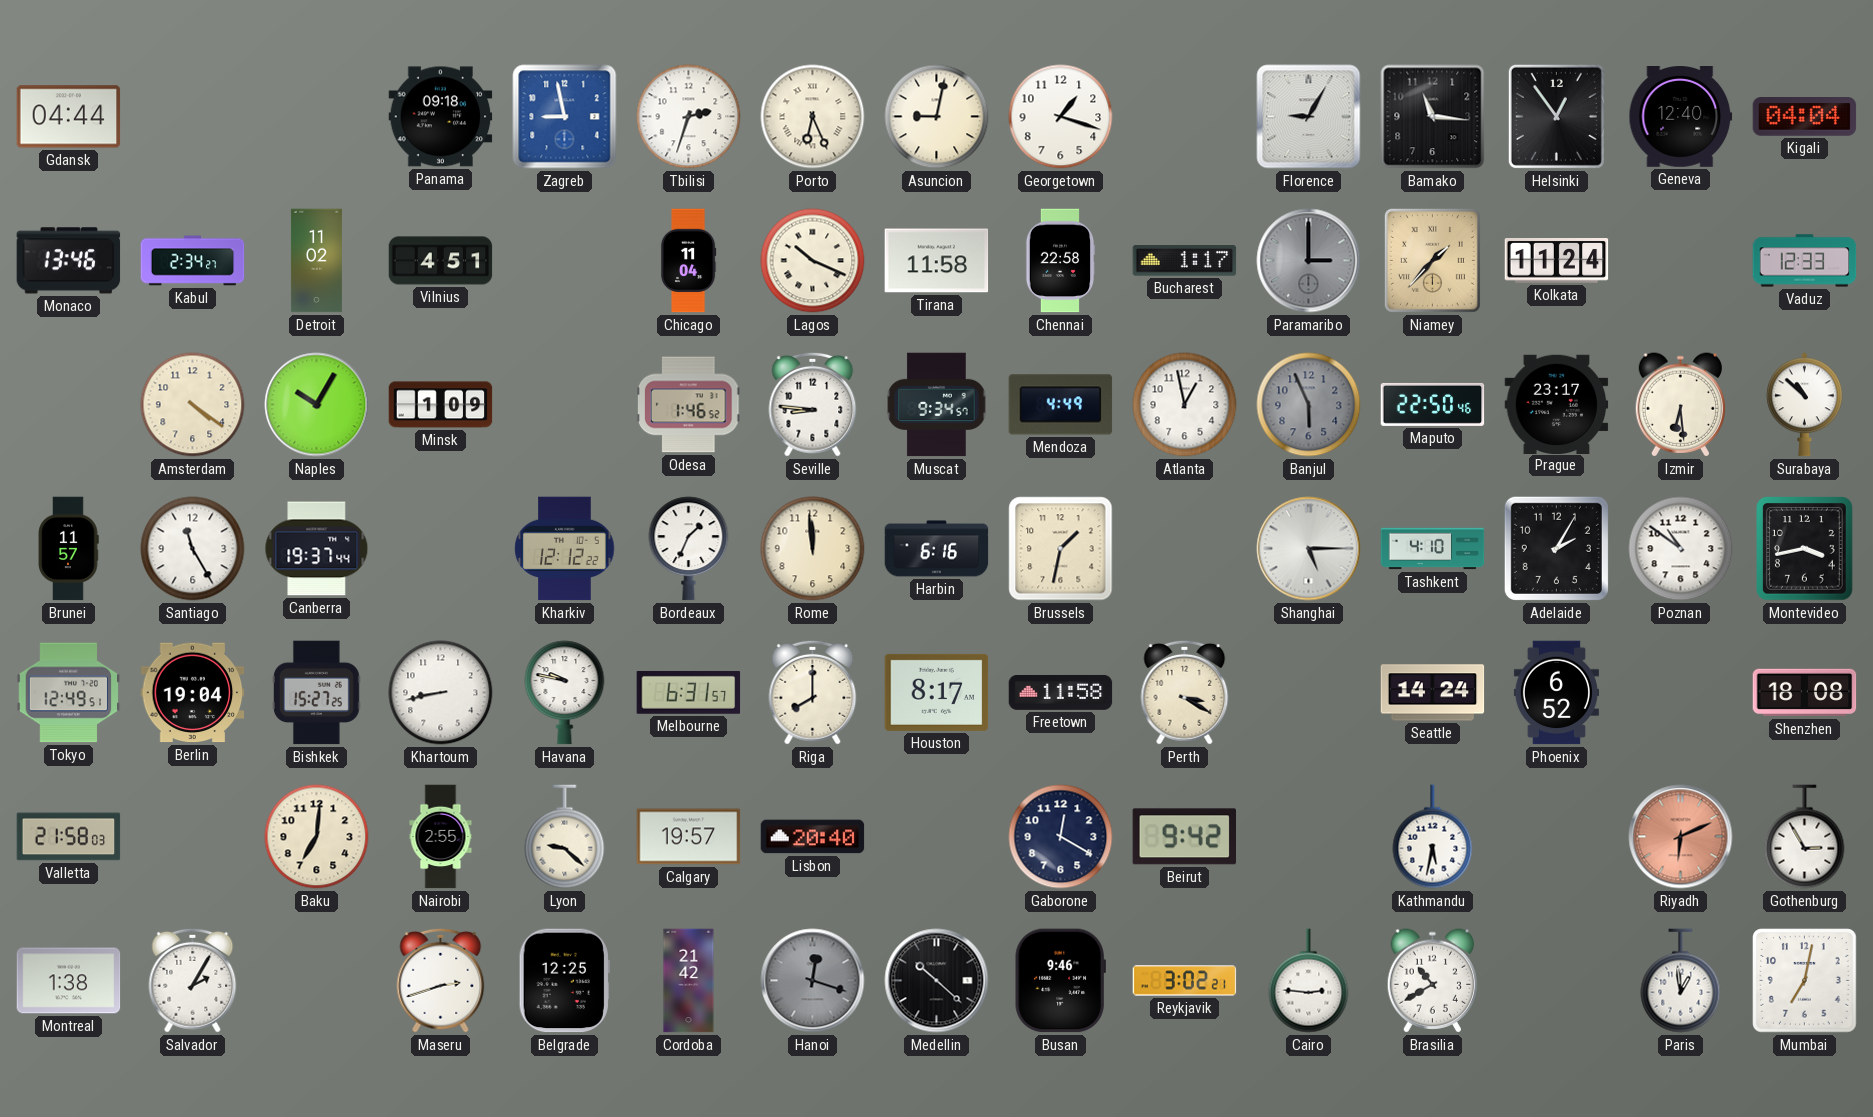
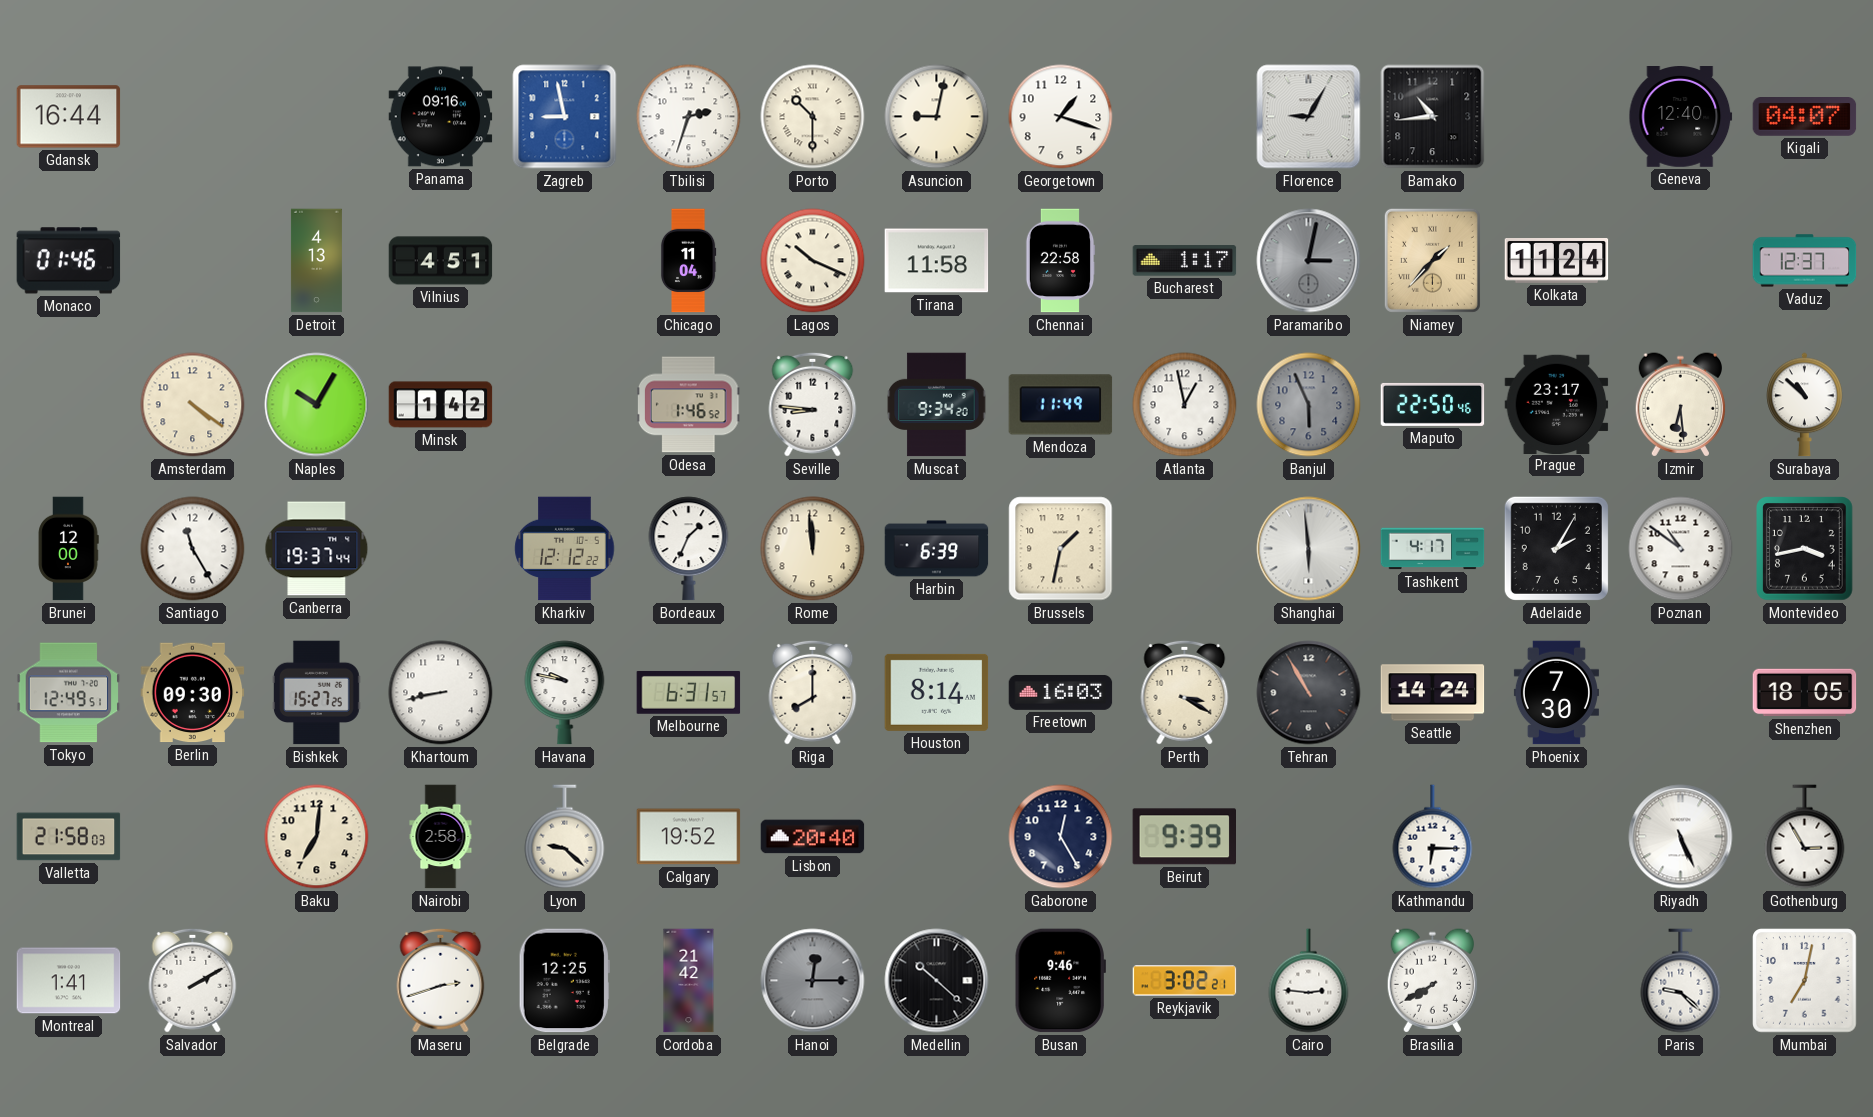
Gdansk: 04:44 -> 16:44
Panama: 09:18 -> 09:16
Porto: 6:26 -> 10:30
Bamako: 11:16 -> 10:44
Helsinki: 12:54 -> none
Kigali: 04:04 -> 04:07
Monaco: 13:46 -> 01:46
Kabul: 2:34 -> none
Detroit: 11:02 -> 4:13
Paramaribo: 3:00 -> 3:02
Vaduz: 12:33 -> 12:37
Minsk: 1:09 -> 1:42
Muscat: 9:34:57 -> 9:34:20
Mendoza: 4:49 -> 11:49
Brunei: 11:57 -> 12:00
Harbin: 6:16 -> 6:39
Shanghai: 5:15 -> 5:59
Tashkent: 4:10 -> 4:17
Berlin: 19:04 -> 09:30
Houston: 8:17 -> 8:14
Freetown: 11:58 -> 16:03
Tehran: none -> 10:55
Phoenix: 6:52 -> 7:30
Shenzhen: 18:08 -> 18:05
Nairobi: 2:55 -> 2:58
Calgary: 19:57 -> 19:52
Gaborone: 12:20 -> 12:25
Beirut: 9:42 -> 9:39
Kathmandu: 5:32 -> 6:15
Riyadh: 6:11 -> 5:26
Riyadh dial: salmon -> white
Montreal: 1:38 -> 1:41
Salvador: 2:05 -> 2:10
Hanoi: 12:18 -> 12:15
Brasilia: 10:40 -> 7:40
Paris: 12:59 -> 9:22
